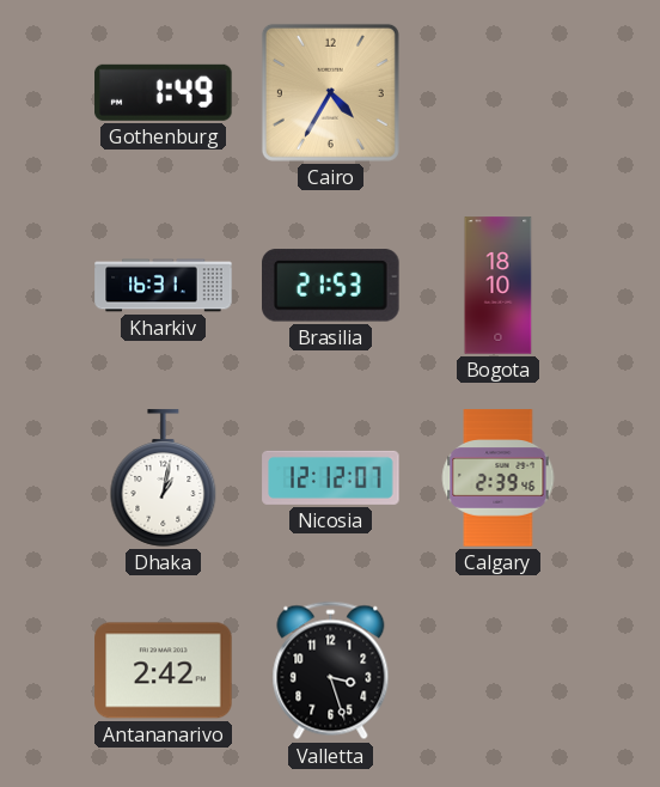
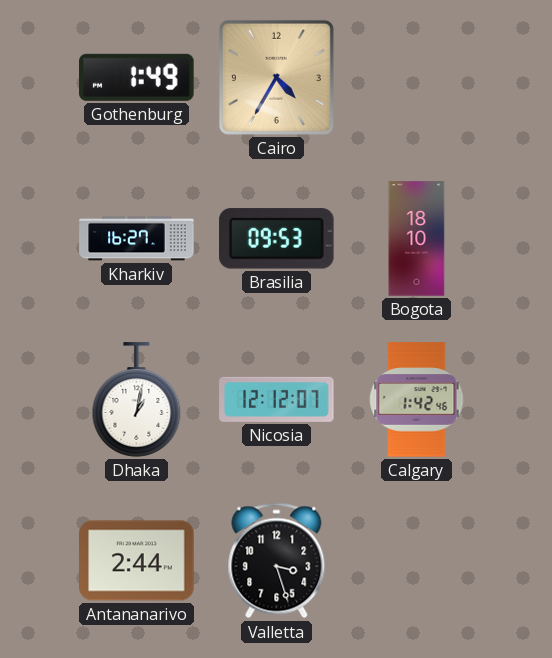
Kharkiv: 16:31 -> 16:27
Brasilia: 21:53 -> 09:53
Calgary: 2:39 -> 1:42
Antananarivo: 2:42 -> 2:44
